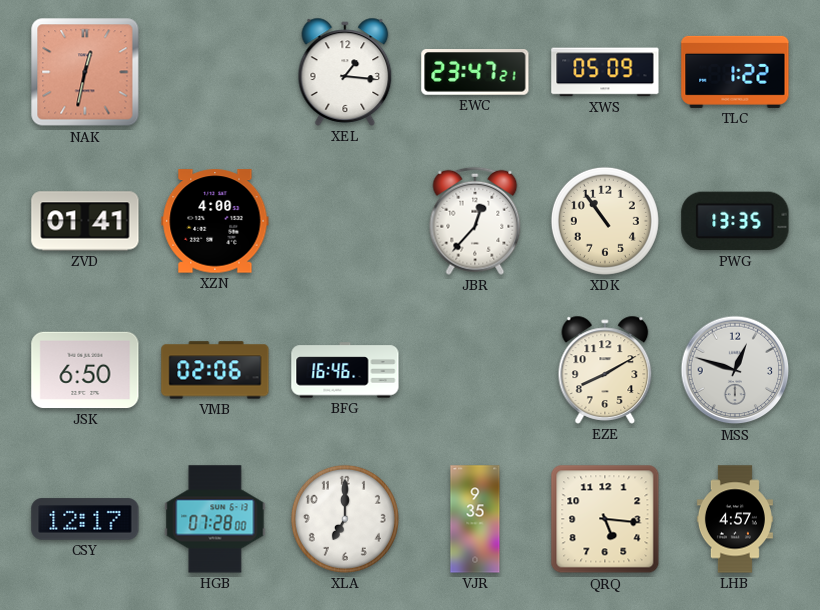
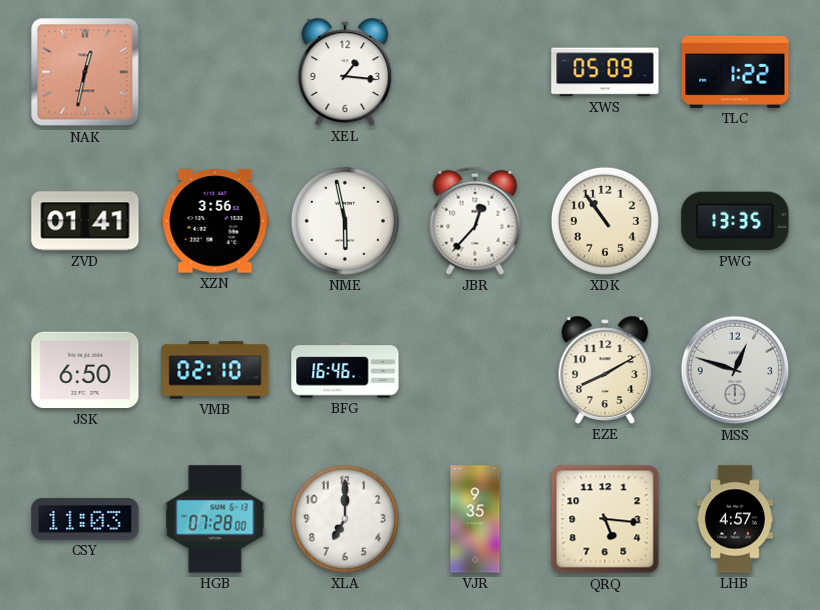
EWC: 23:47 -> none
XZN: 4:00 -> 3:56
NME: none -> 5:58
VMB: 02:06 -> 02:10
CSY: 12:17 -> 11:03
